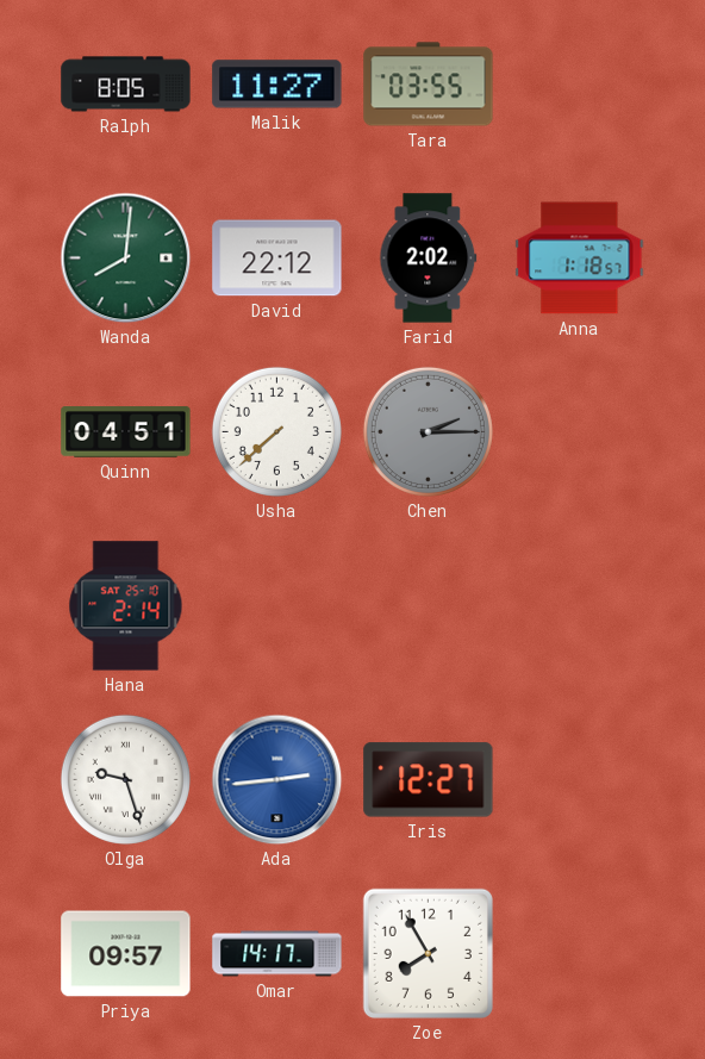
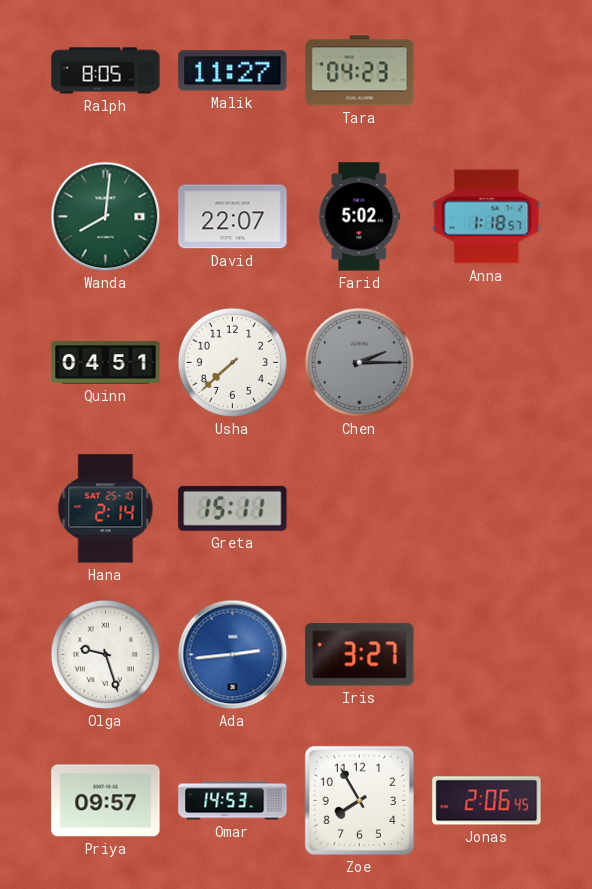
Tara: 03:55 -> 04:23
David: 22:12 -> 22:07
Farid: 2:02 -> 5:02
Greta: none -> 15:11
Iris: 12:27 -> 3:27
Omar: 14:17 -> 14:53
Jonas: none -> 2:06
